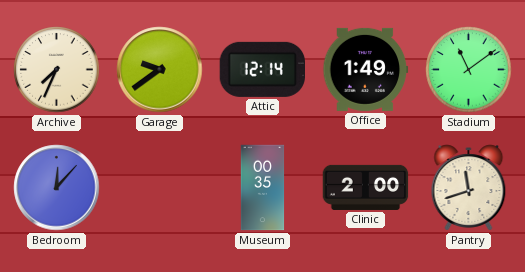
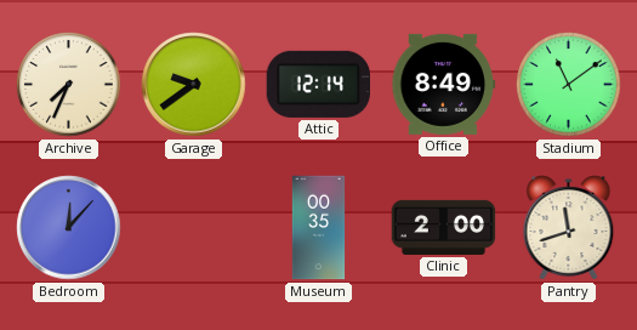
Office: 1:49 -> 8:49
